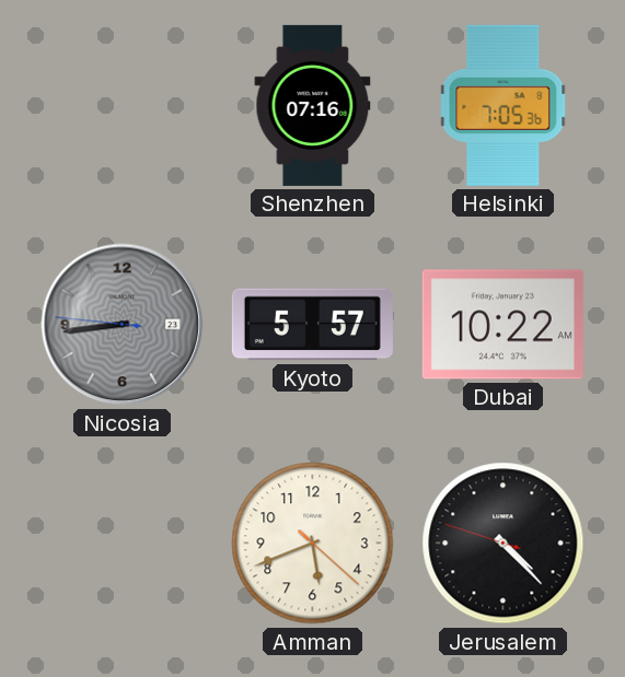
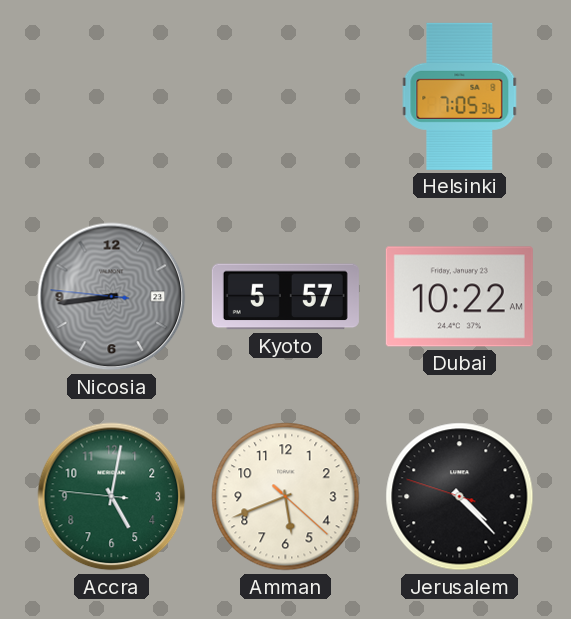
Shenzhen: 07:16 -> none
Accra: none -> 5:01
